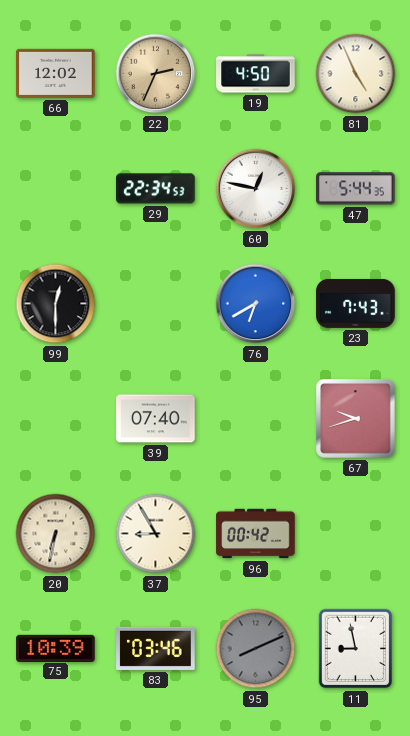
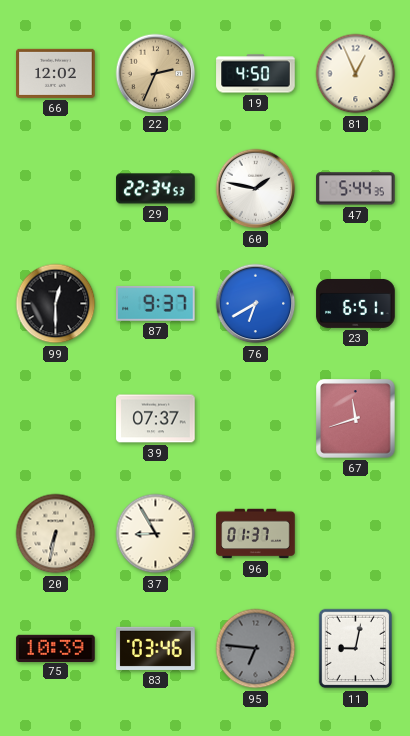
81: 4:56 -> 12:56
60: 12:47 -> 1:47
87: none -> 9:37
23: 7:43 -> 6:51
39: 07:40 -> 07:37
67: 9:42 -> 11:42
96: 00:42 -> 01:37
95: 8:11 -> 6:46
11: 8:58 -> 9:02
